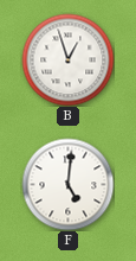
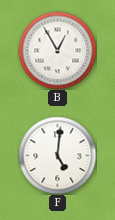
B: 12:57 -> 12:55
